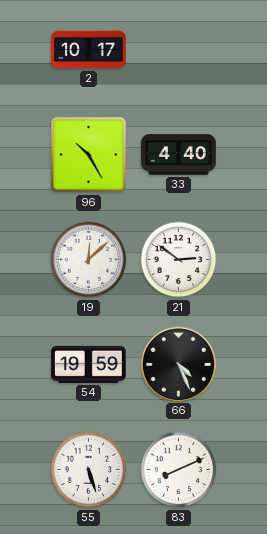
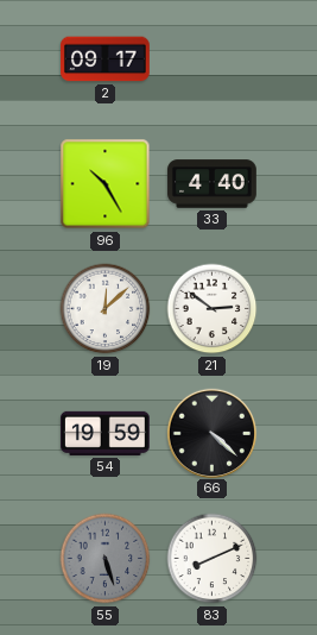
2: 10:17 -> 09:17
66: 4:26 -> 4:22
55 dial: white -> grey
